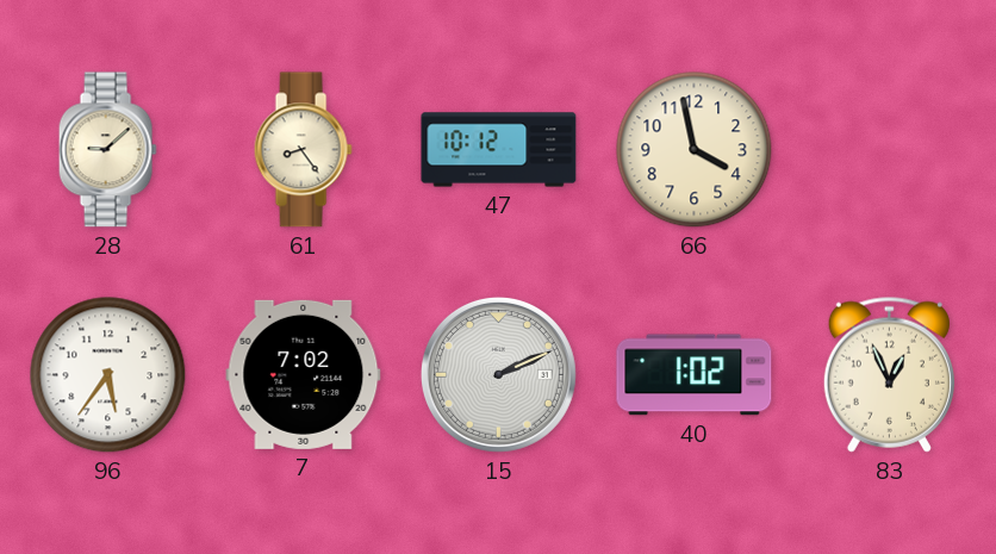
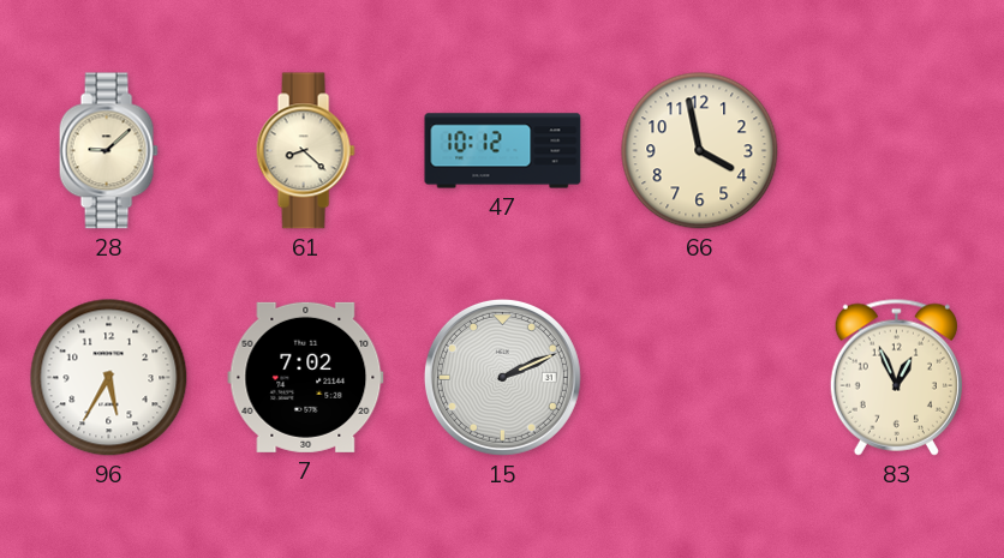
61: 8:24 -> 8:22
96: 5:36 -> 5:35
40: 1:02 -> none
